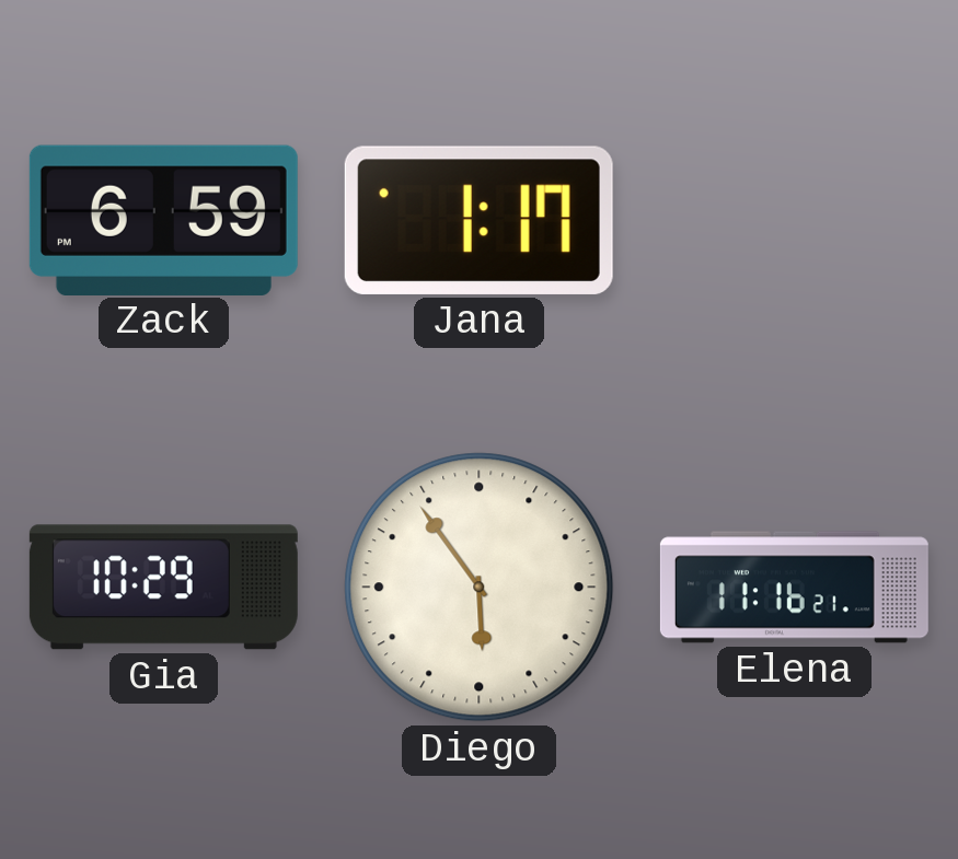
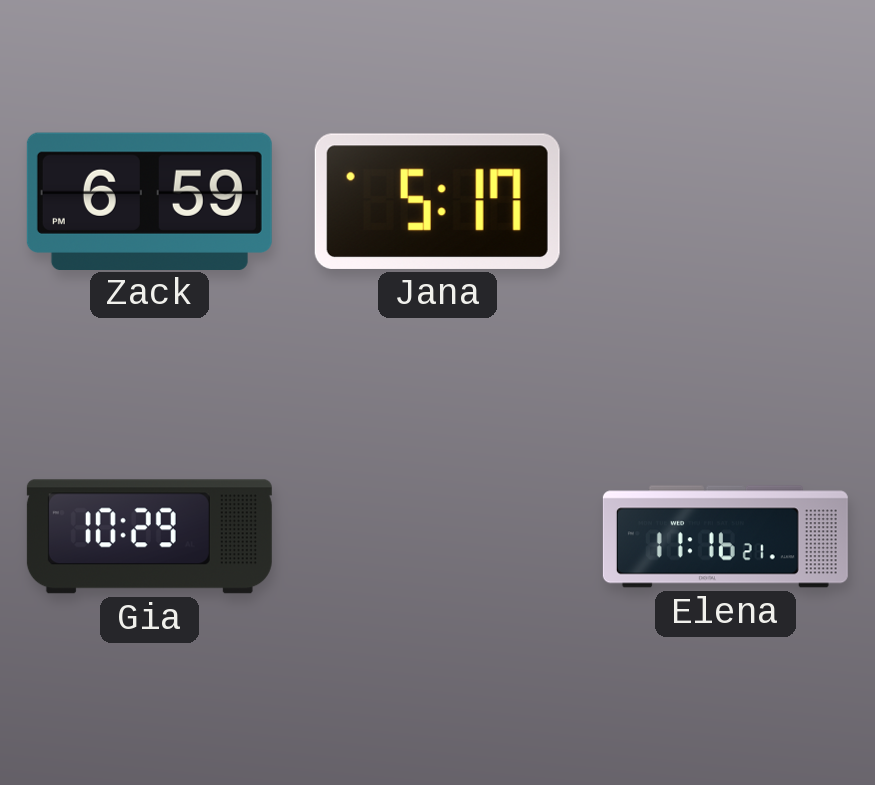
Jana: 1:17 -> 5:17
Diego: 5:54 -> none
